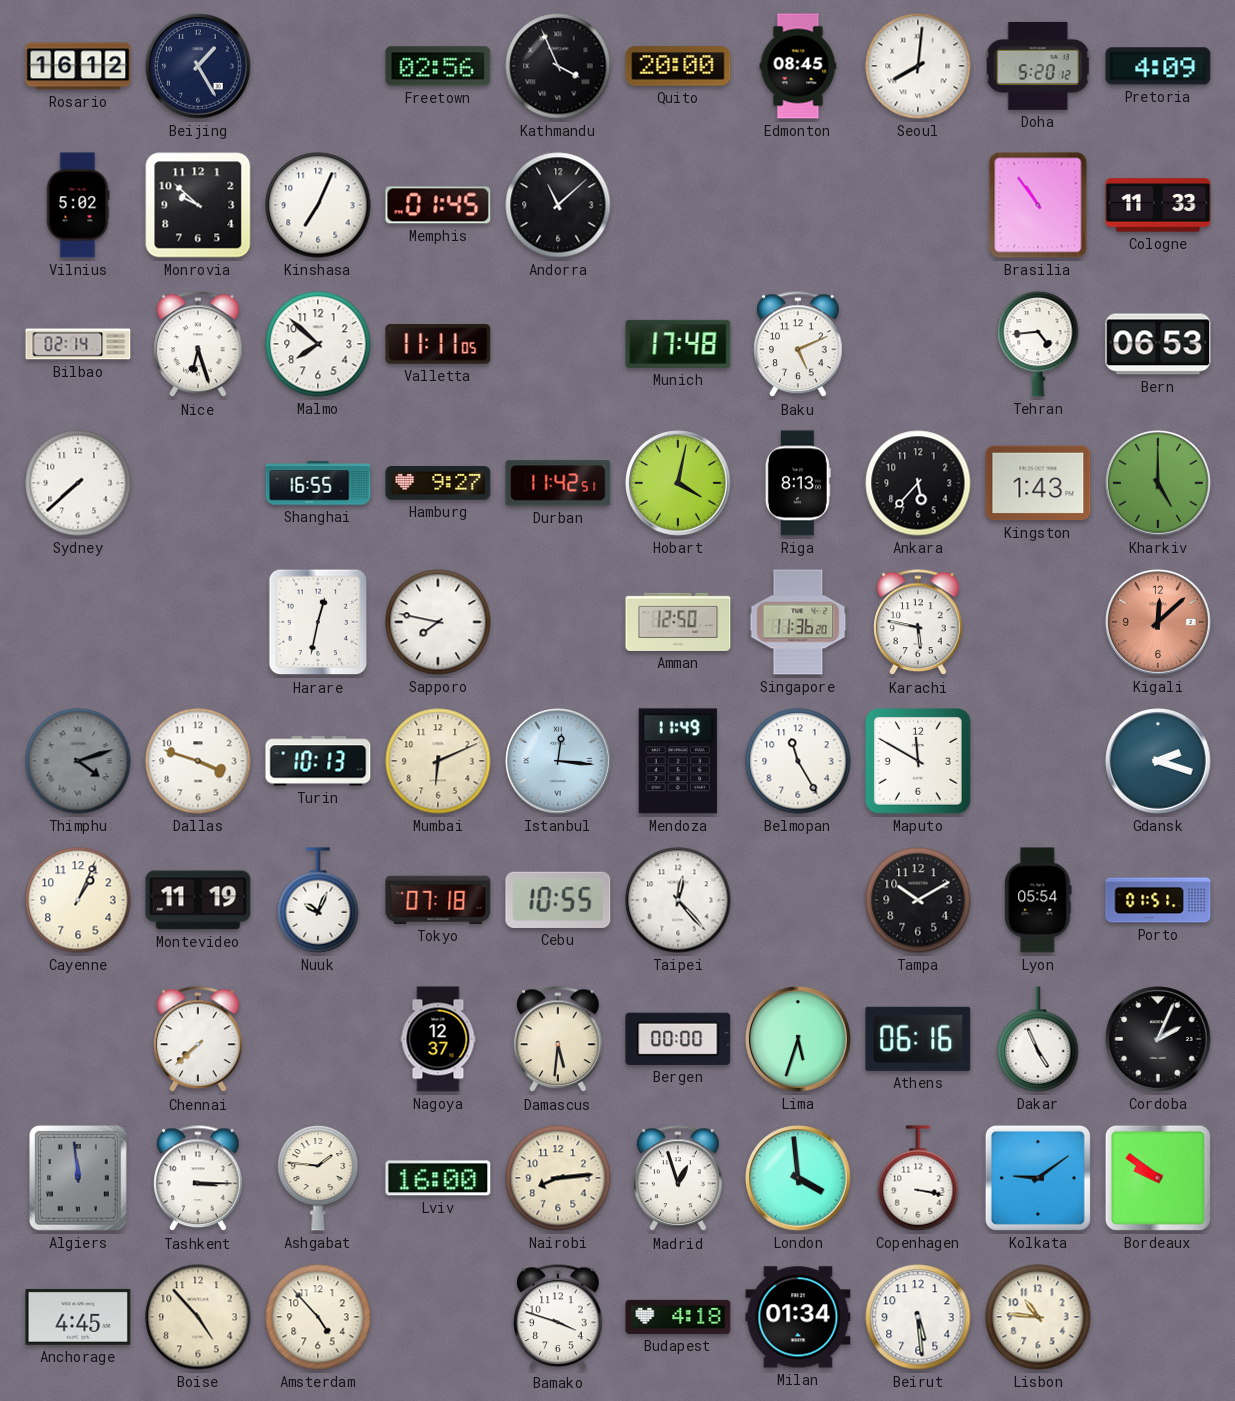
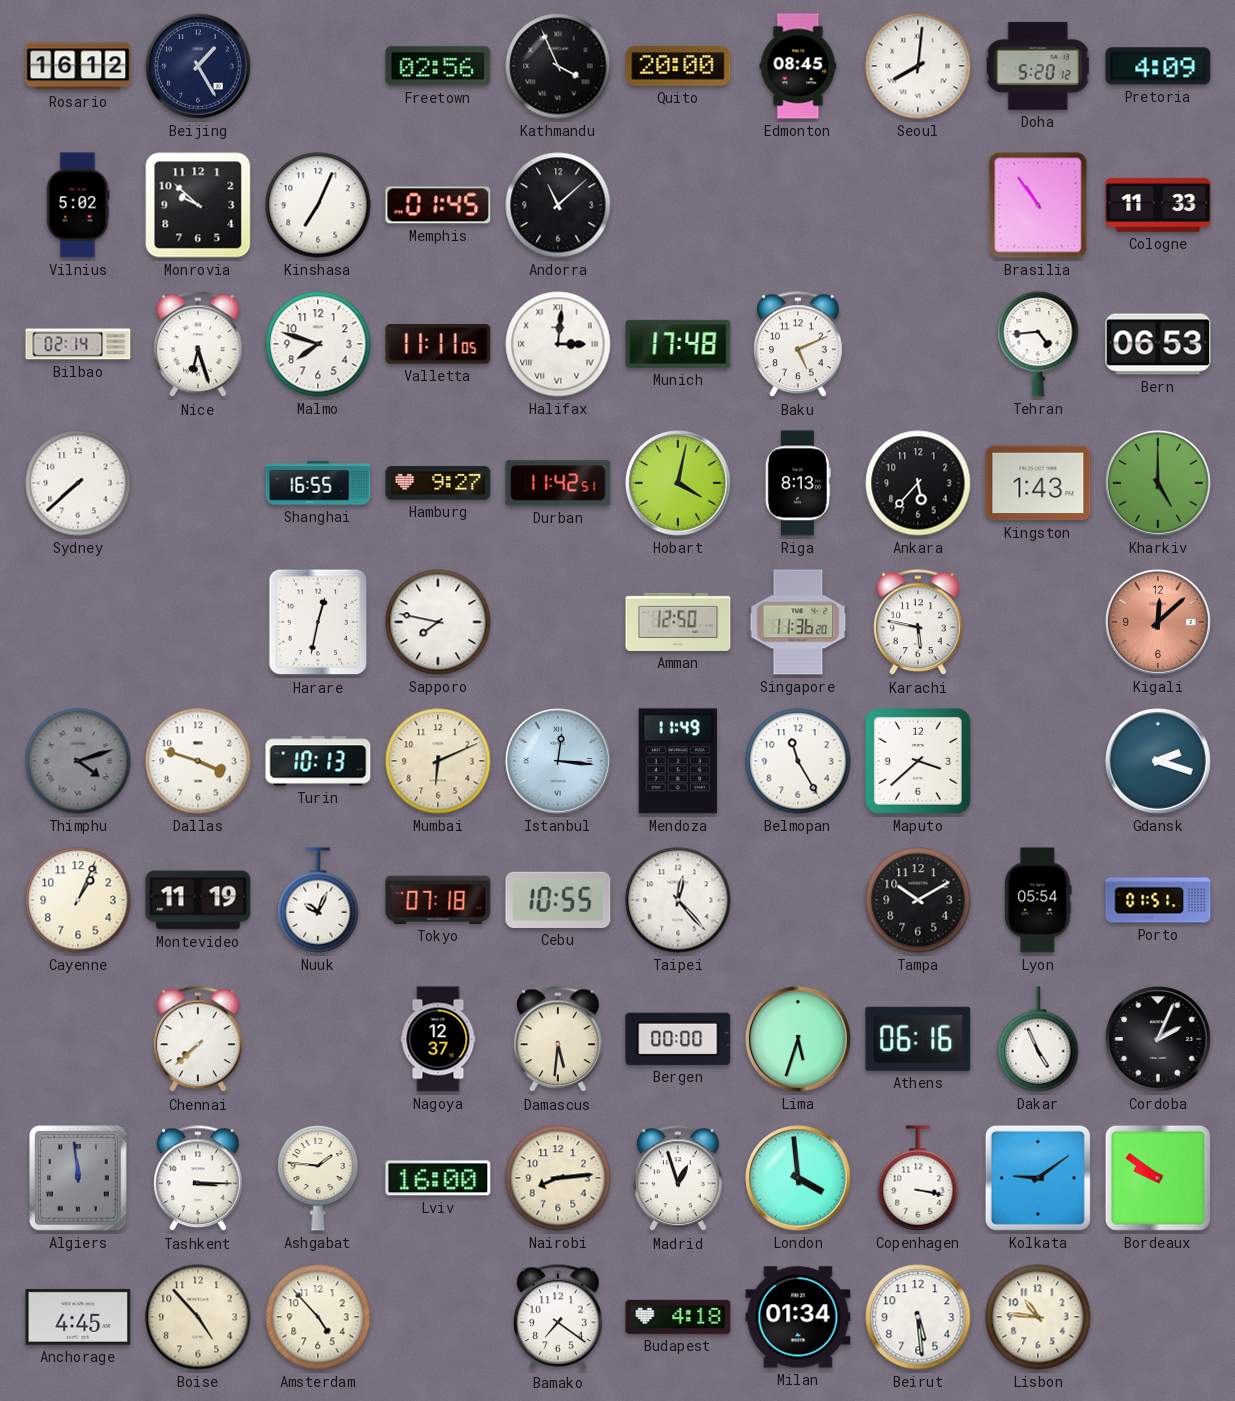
Malmo: 7:52 -> 7:48
Halifax: none -> 3:01
Maputo: 11:50 -> 3:38
Bamako: 3:48 -> 7:21
